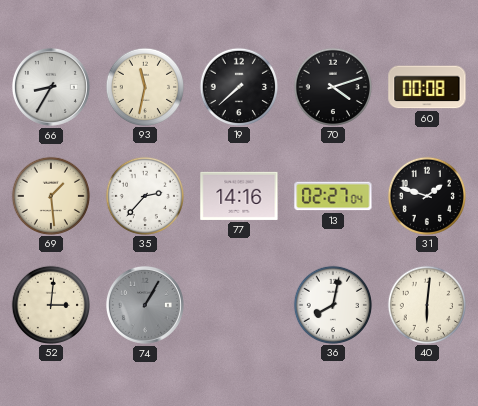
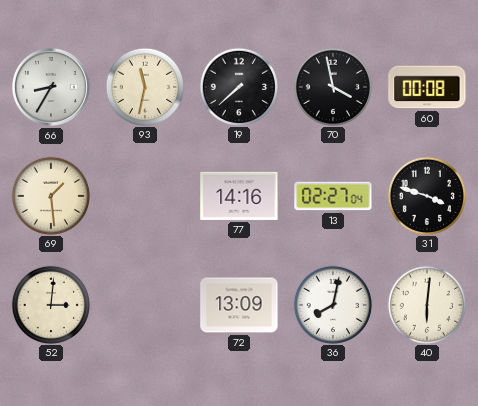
70: 4:12 -> 3:58
35: 2:37 -> none
31: 1:48 -> 3:48
74: 1:05 -> none
72: none -> 13:09
